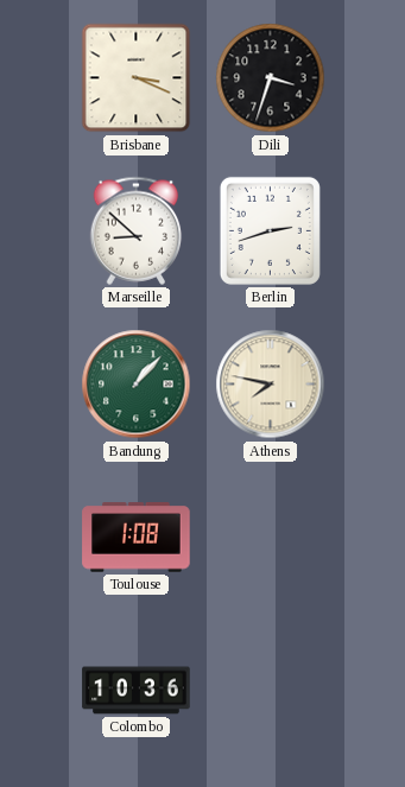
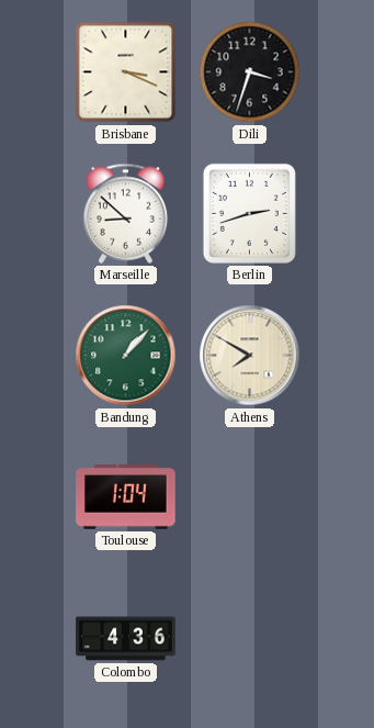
Athens: 7:47 -> 7:50
Toulouse: 1:08 -> 1:04
Colombo: 10:36 -> 4:36
